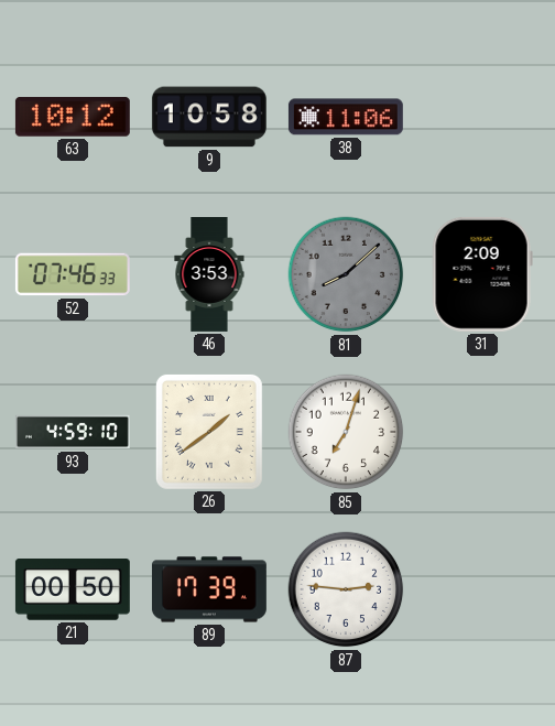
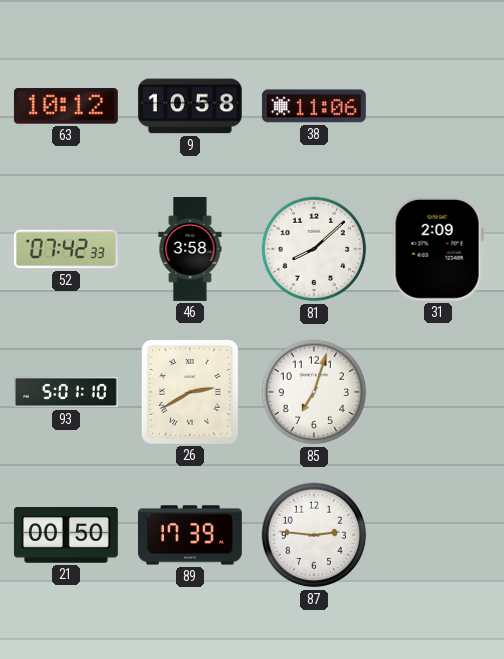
52: 07:46 -> 07:42
46: 3:53 -> 3:58
81 dial: grey -> white
93: 4:59 -> 5:01
26: 1:39 -> 2:40
